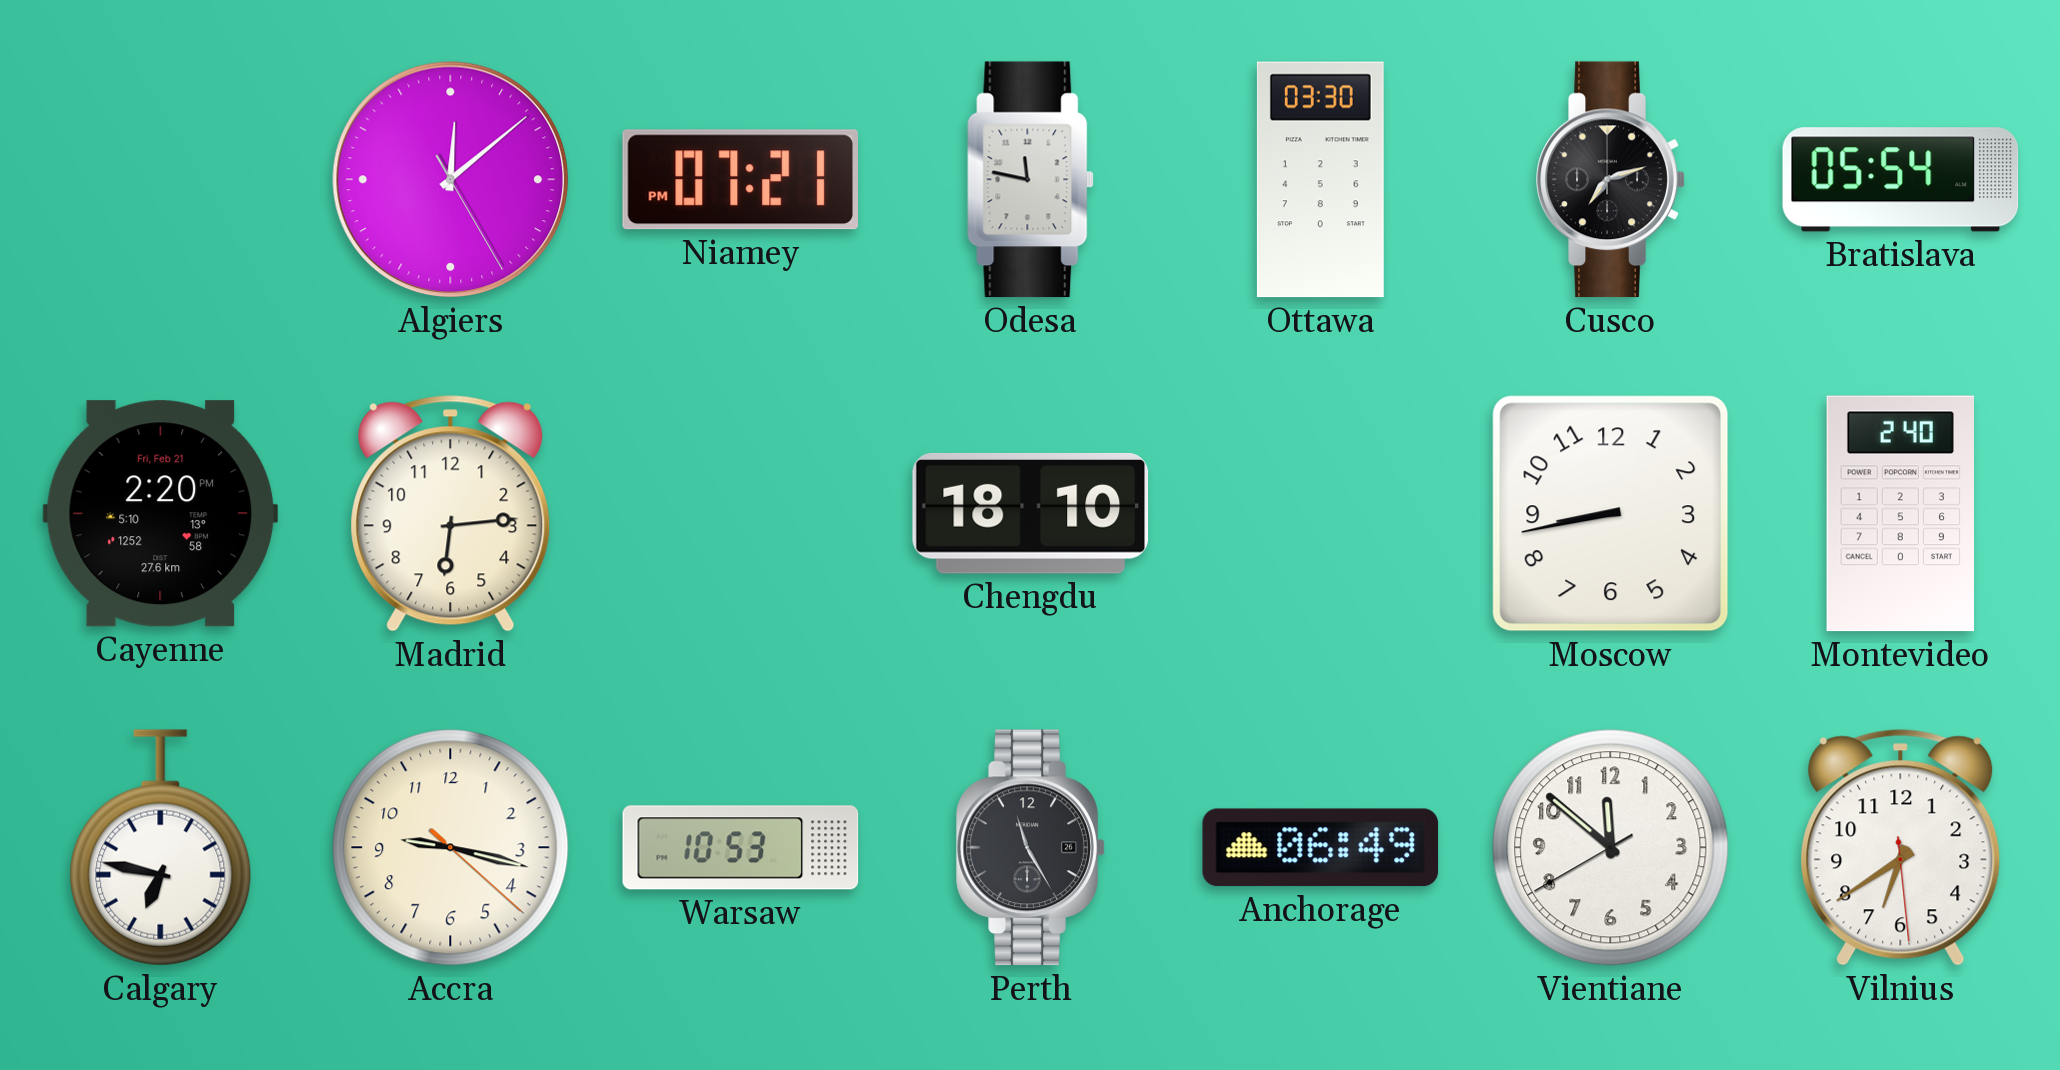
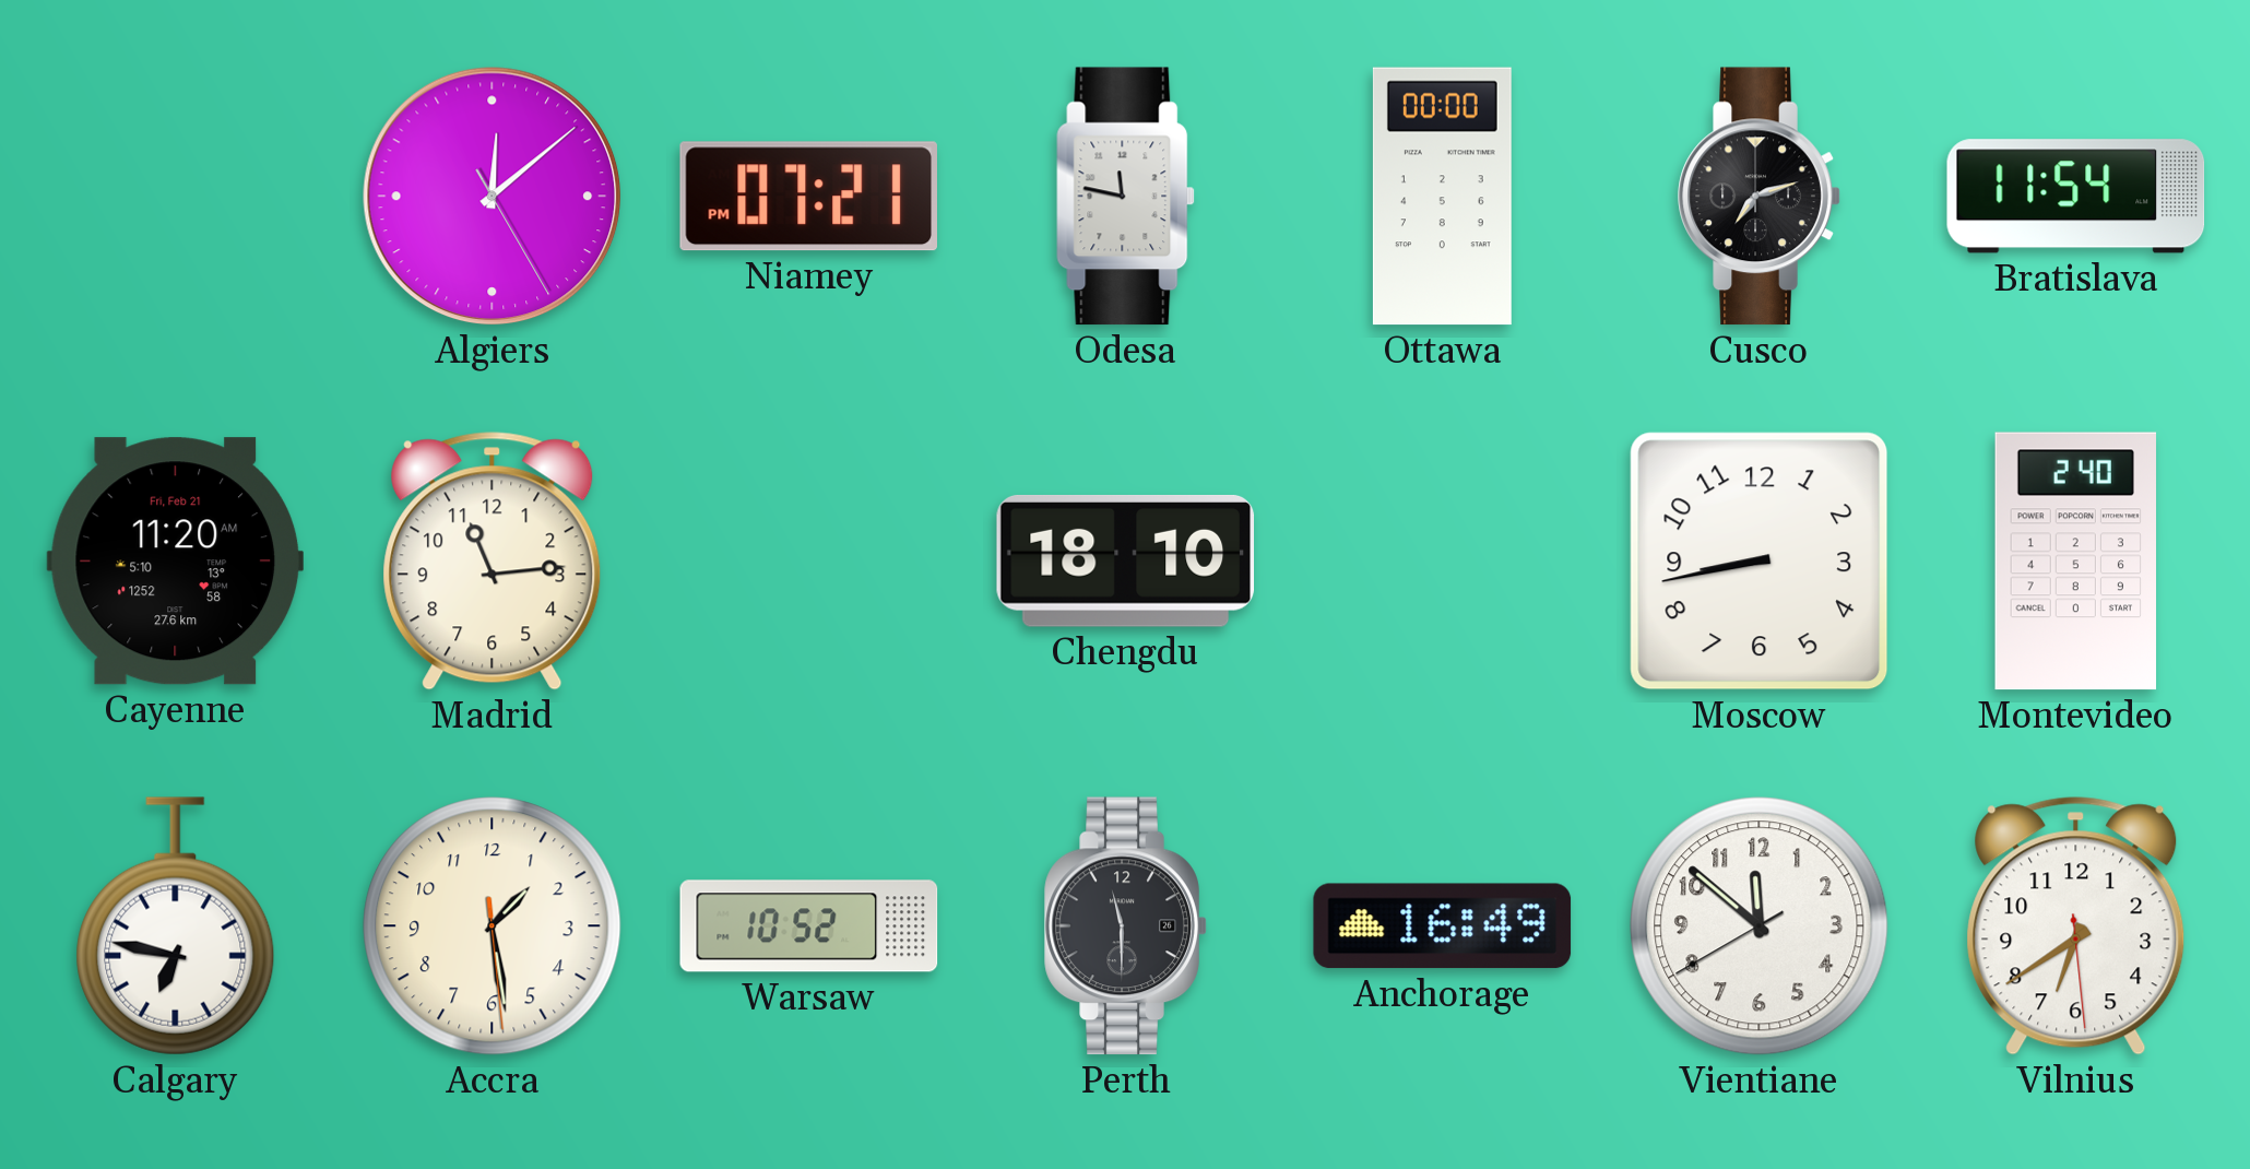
Ottawa: 03:30 -> 00:00
Bratislava: 05:54 -> 11:54
Cayenne: 2:20 -> 11:20
Madrid: 6:14 -> 11:14
Accra: 9:17 -> 1:28
Warsaw: 10:53 -> 10:52
Perth: 11:25 -> 11:30
Anchorage: 06:49 -> 16:49
